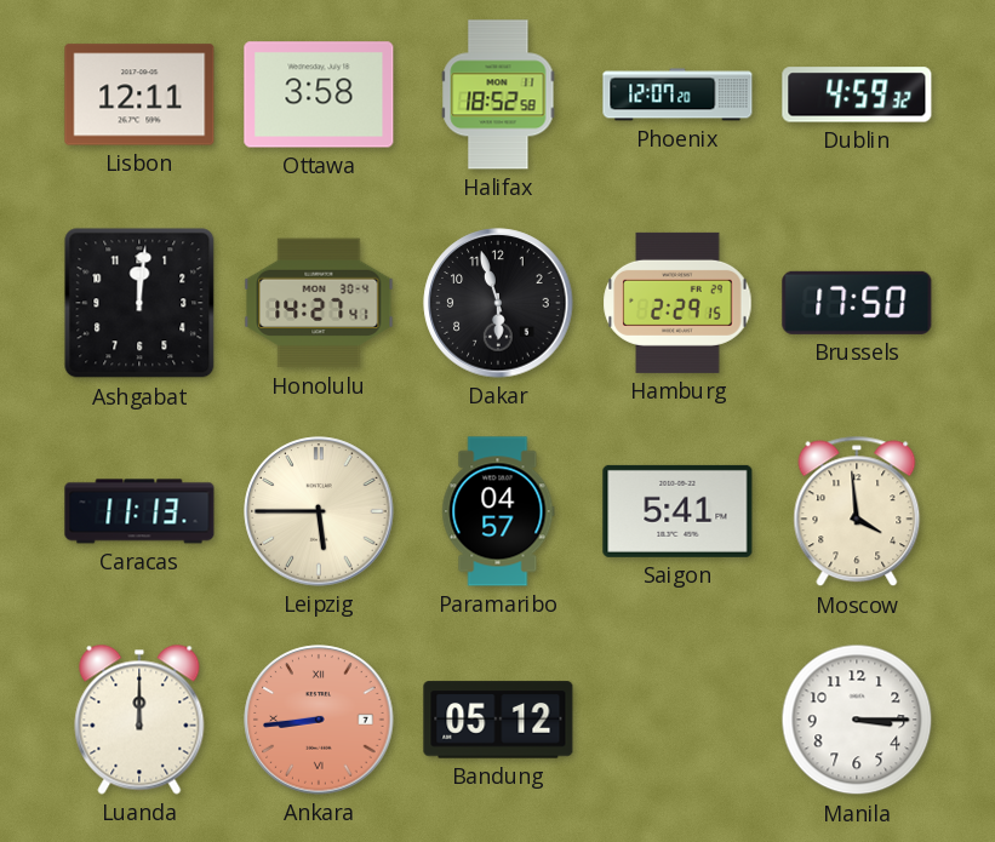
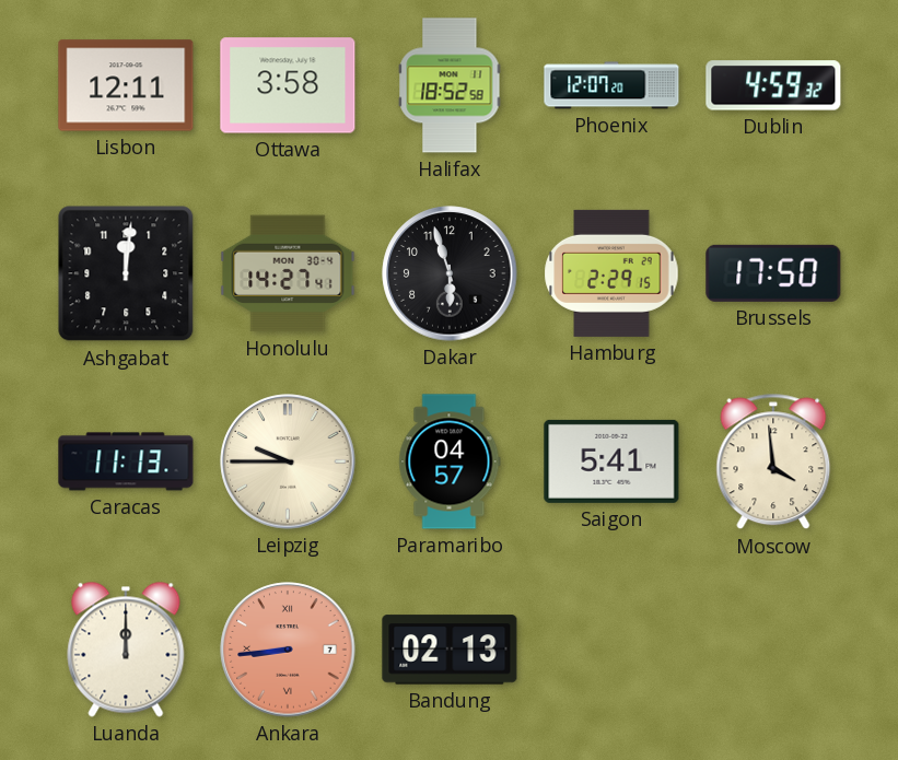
Leipzig: 5:45 -> 9:45
Bandung: 05:12 -> 02:13
Manila: 3:15 -> none
